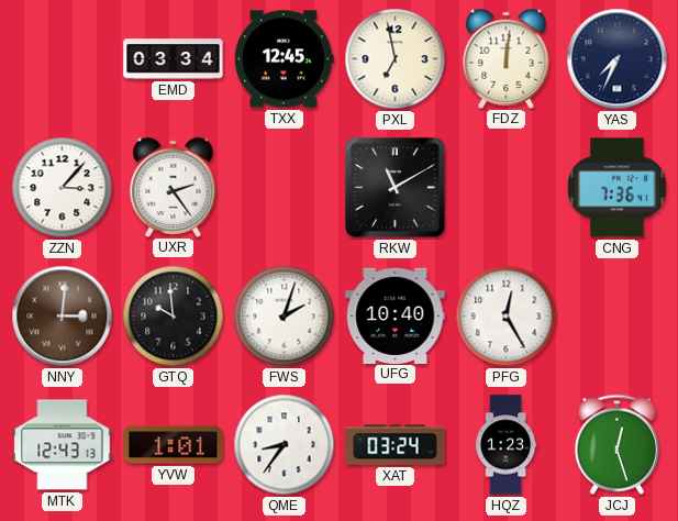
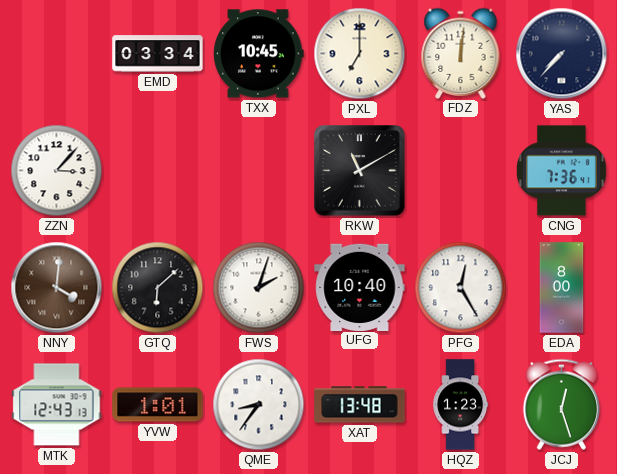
TXX: 12:45 -> 10:45
PXL: 6:58 -> 7:00
YAS: 7:34 -> 7:37
UXR: 2:24 -> none
NNY: 3:01 -> 4:01
GTQ: 9:59 -> 6:08
EDA: none -> 8:00
XAT: 03:24 -> 13:48
